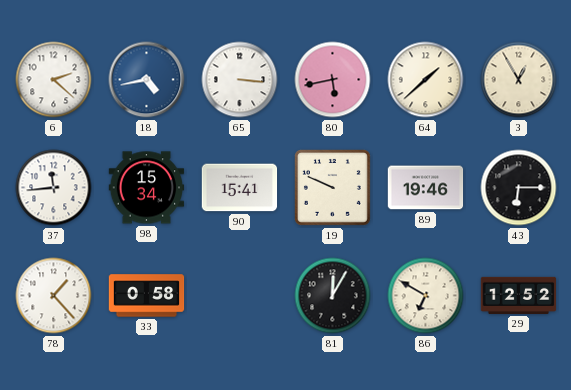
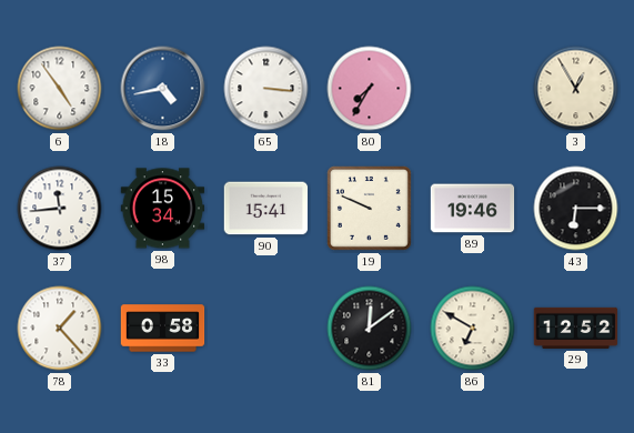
6: 2:22 -> 4:54
80: 5:43 -> 7:35
64: 1:38 -> none
81: 12:05 -> 12:09
